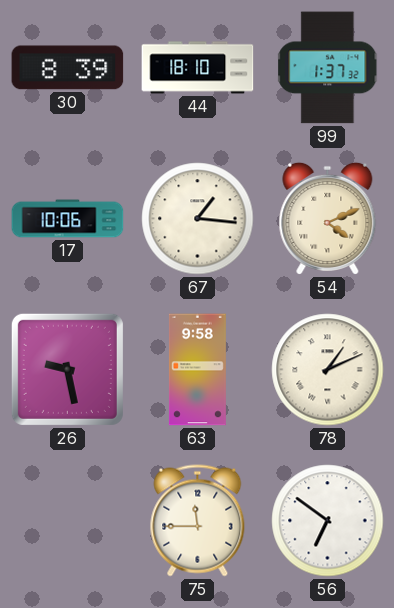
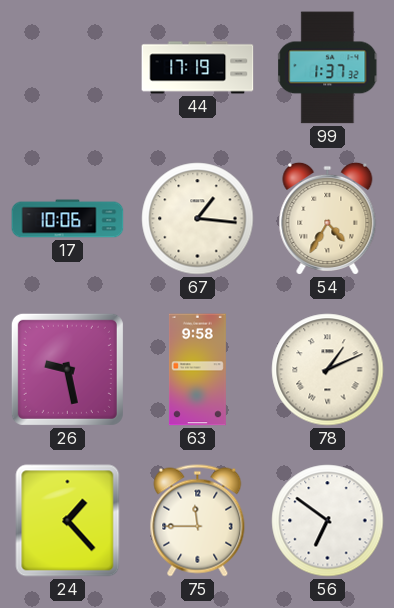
30: 8:39 -> none
44: 18:10 -> 17:19
54: 4:11 -> 4:35
24: none -> 1:23
